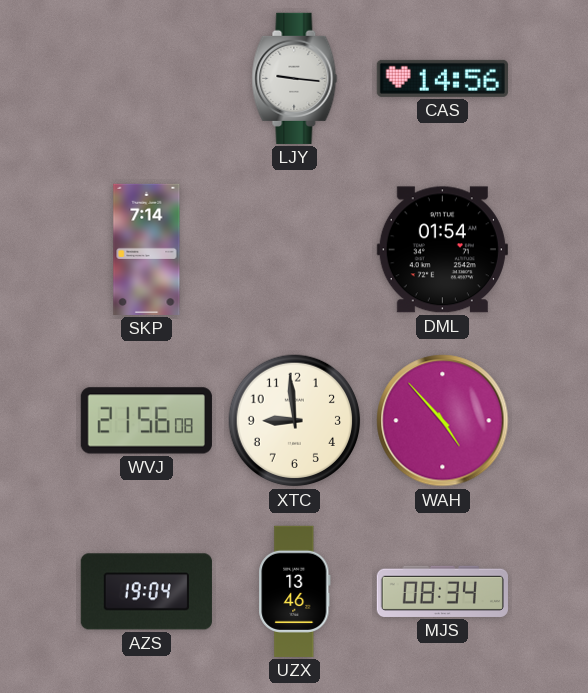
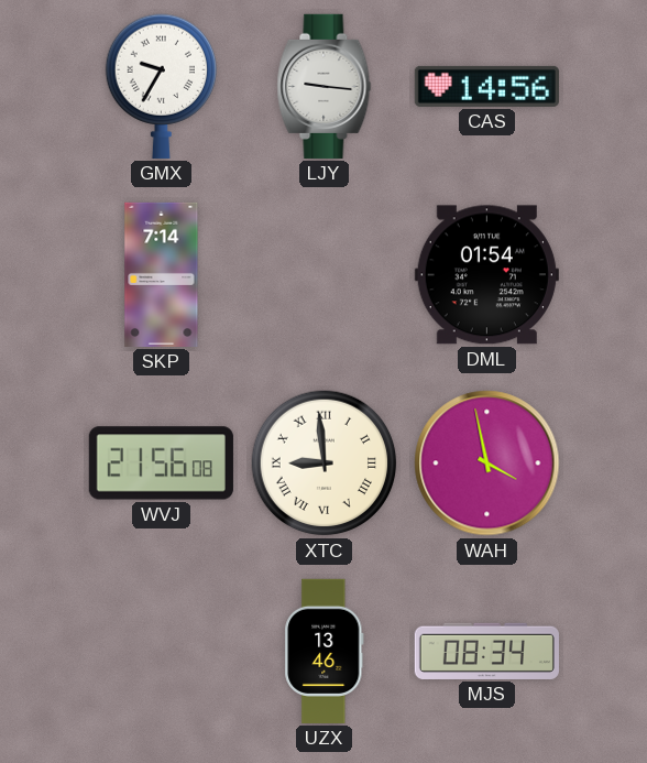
GMX: none -> 9:35
XTC numerals: Arabic -> Roman
WAH: 4:53 -> 3:58
AZS: 19:04 -> none
